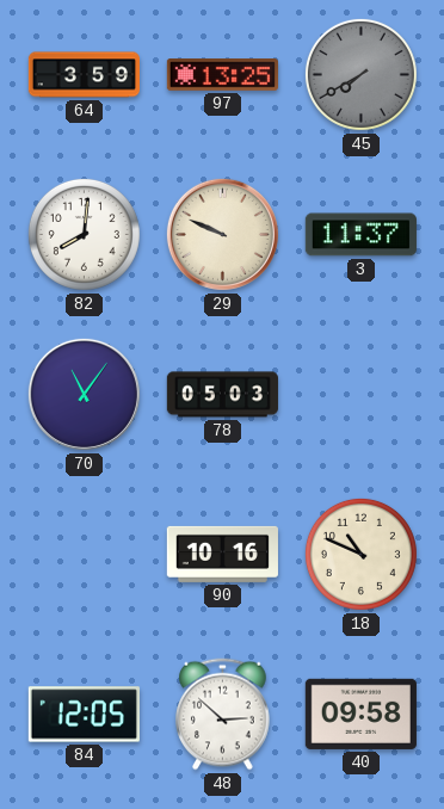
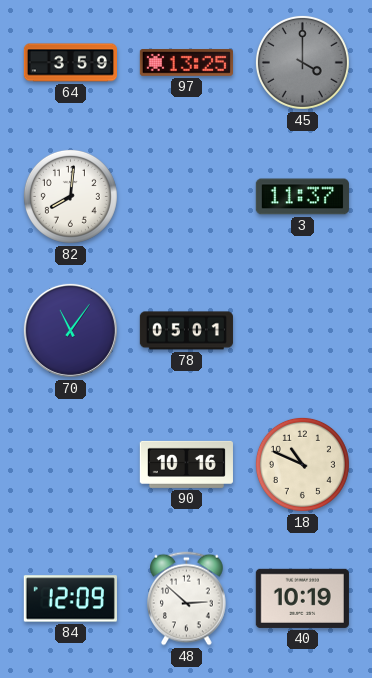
45: 7:40 -> 4:00
29: 9:49 -> none
78: 05:03 -> 05:01
84: 12:05 -> 12:09
40: 09:58 -> 10:19
